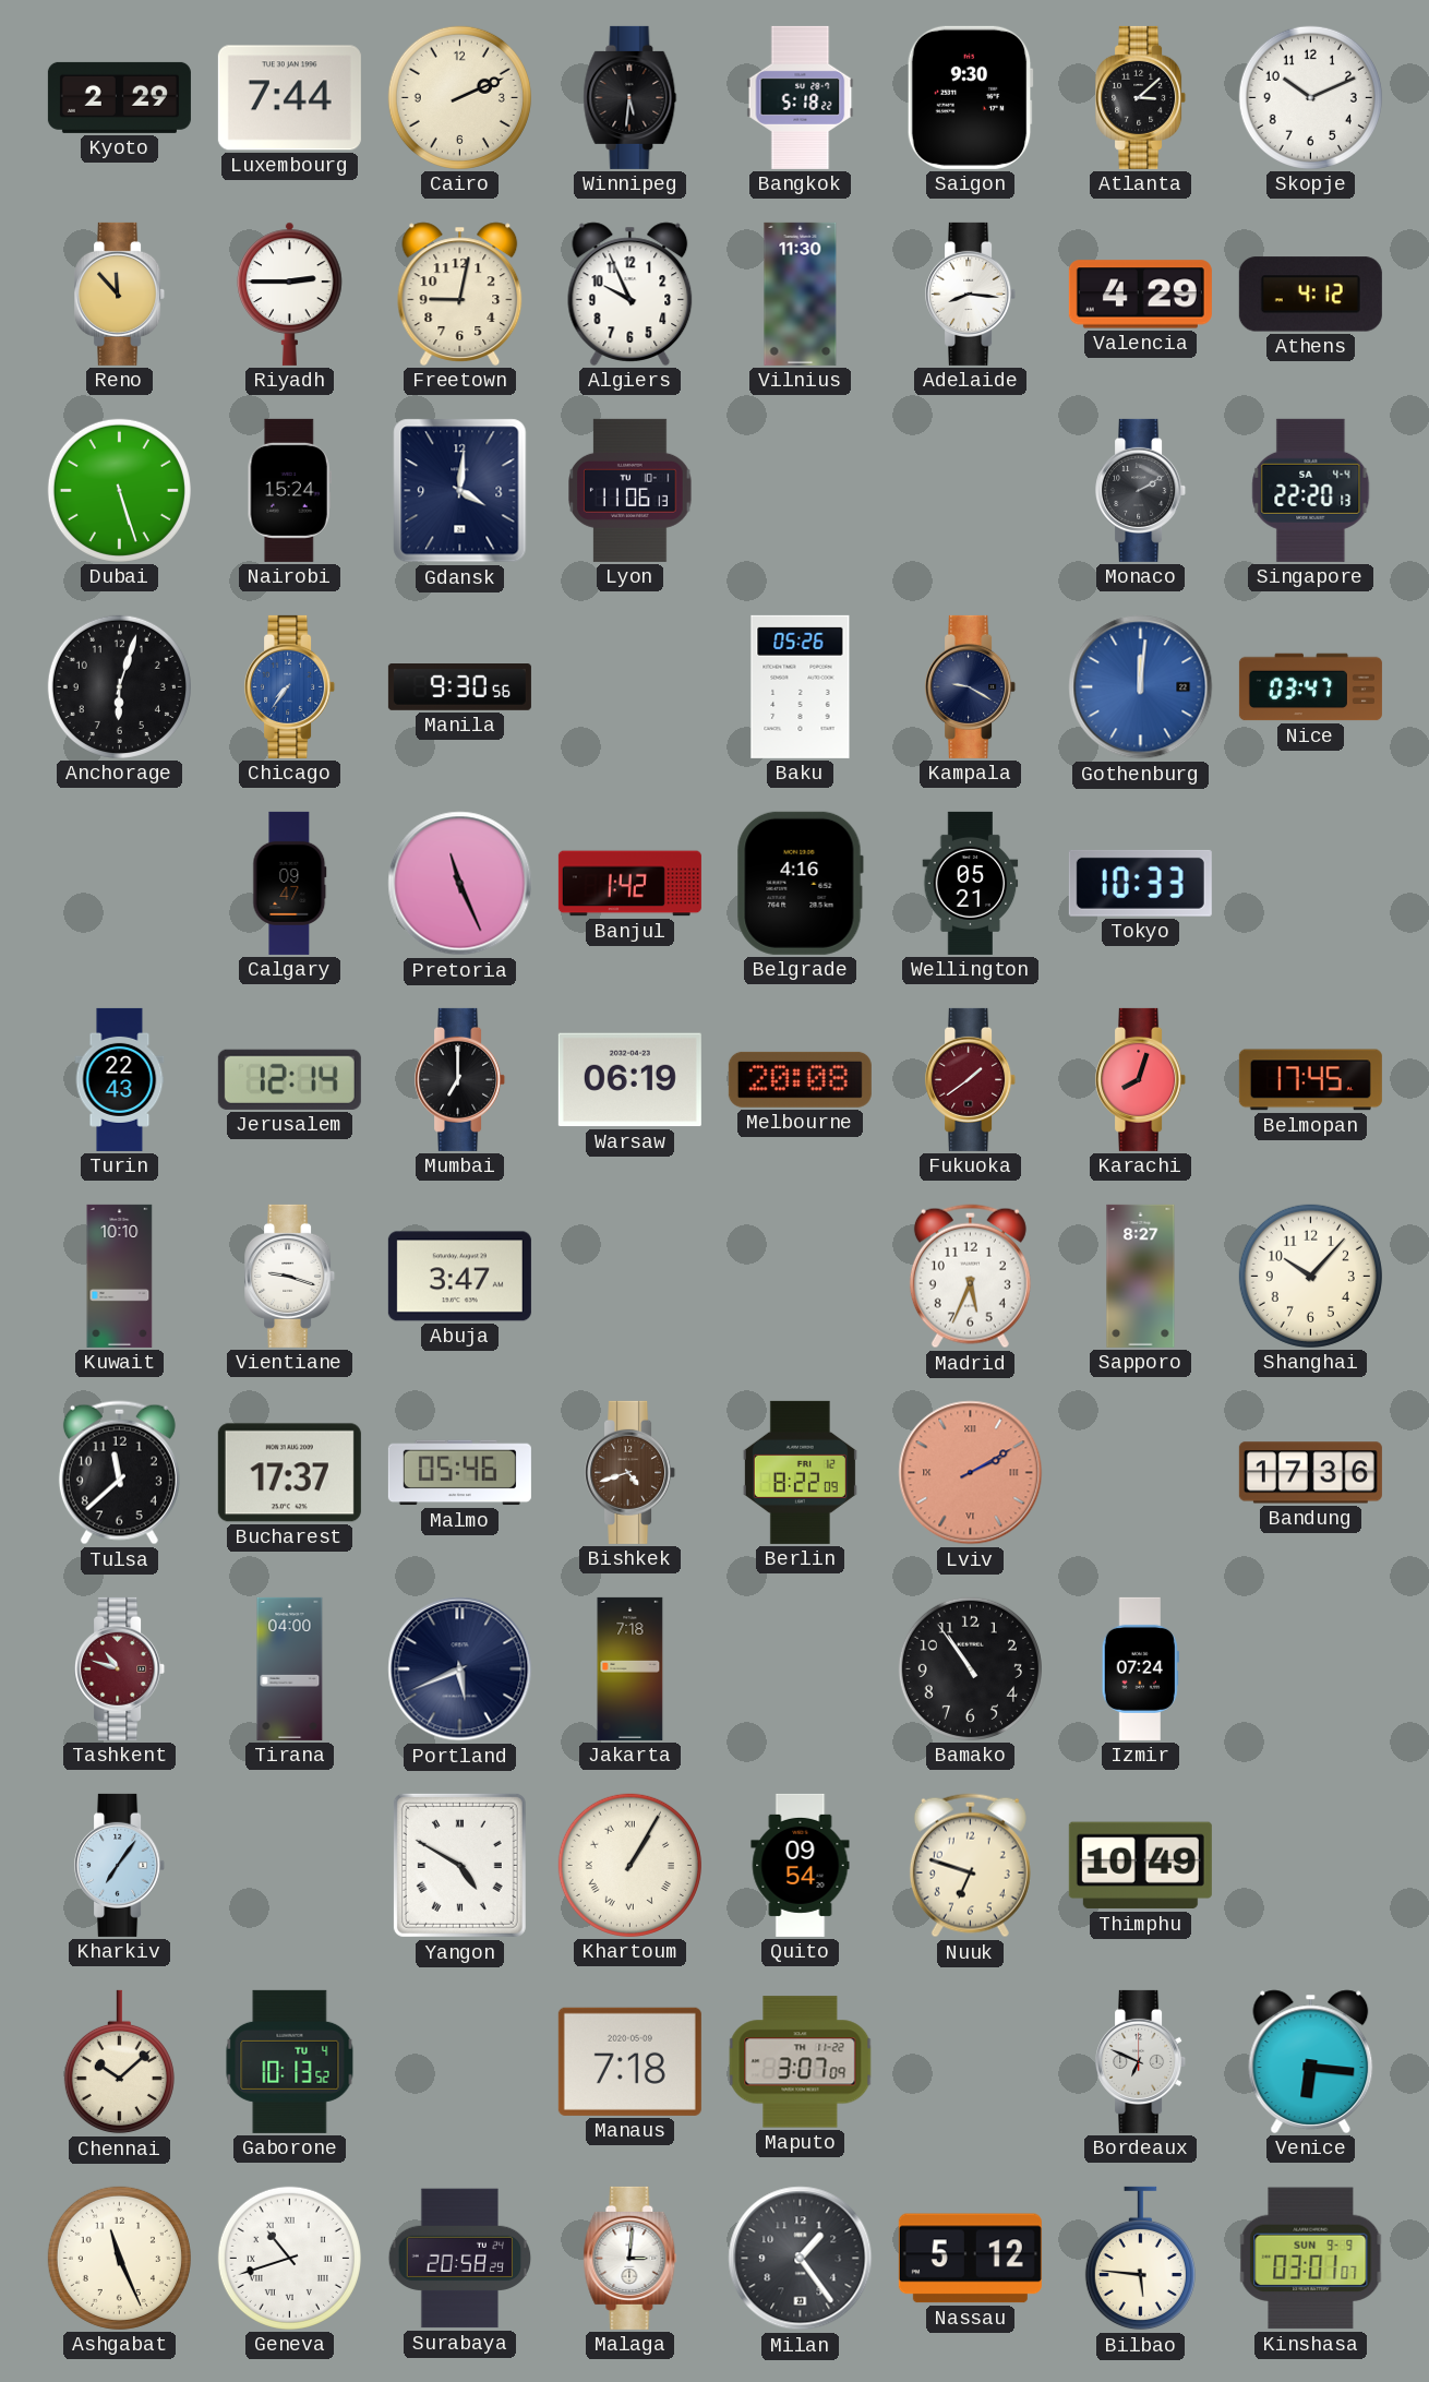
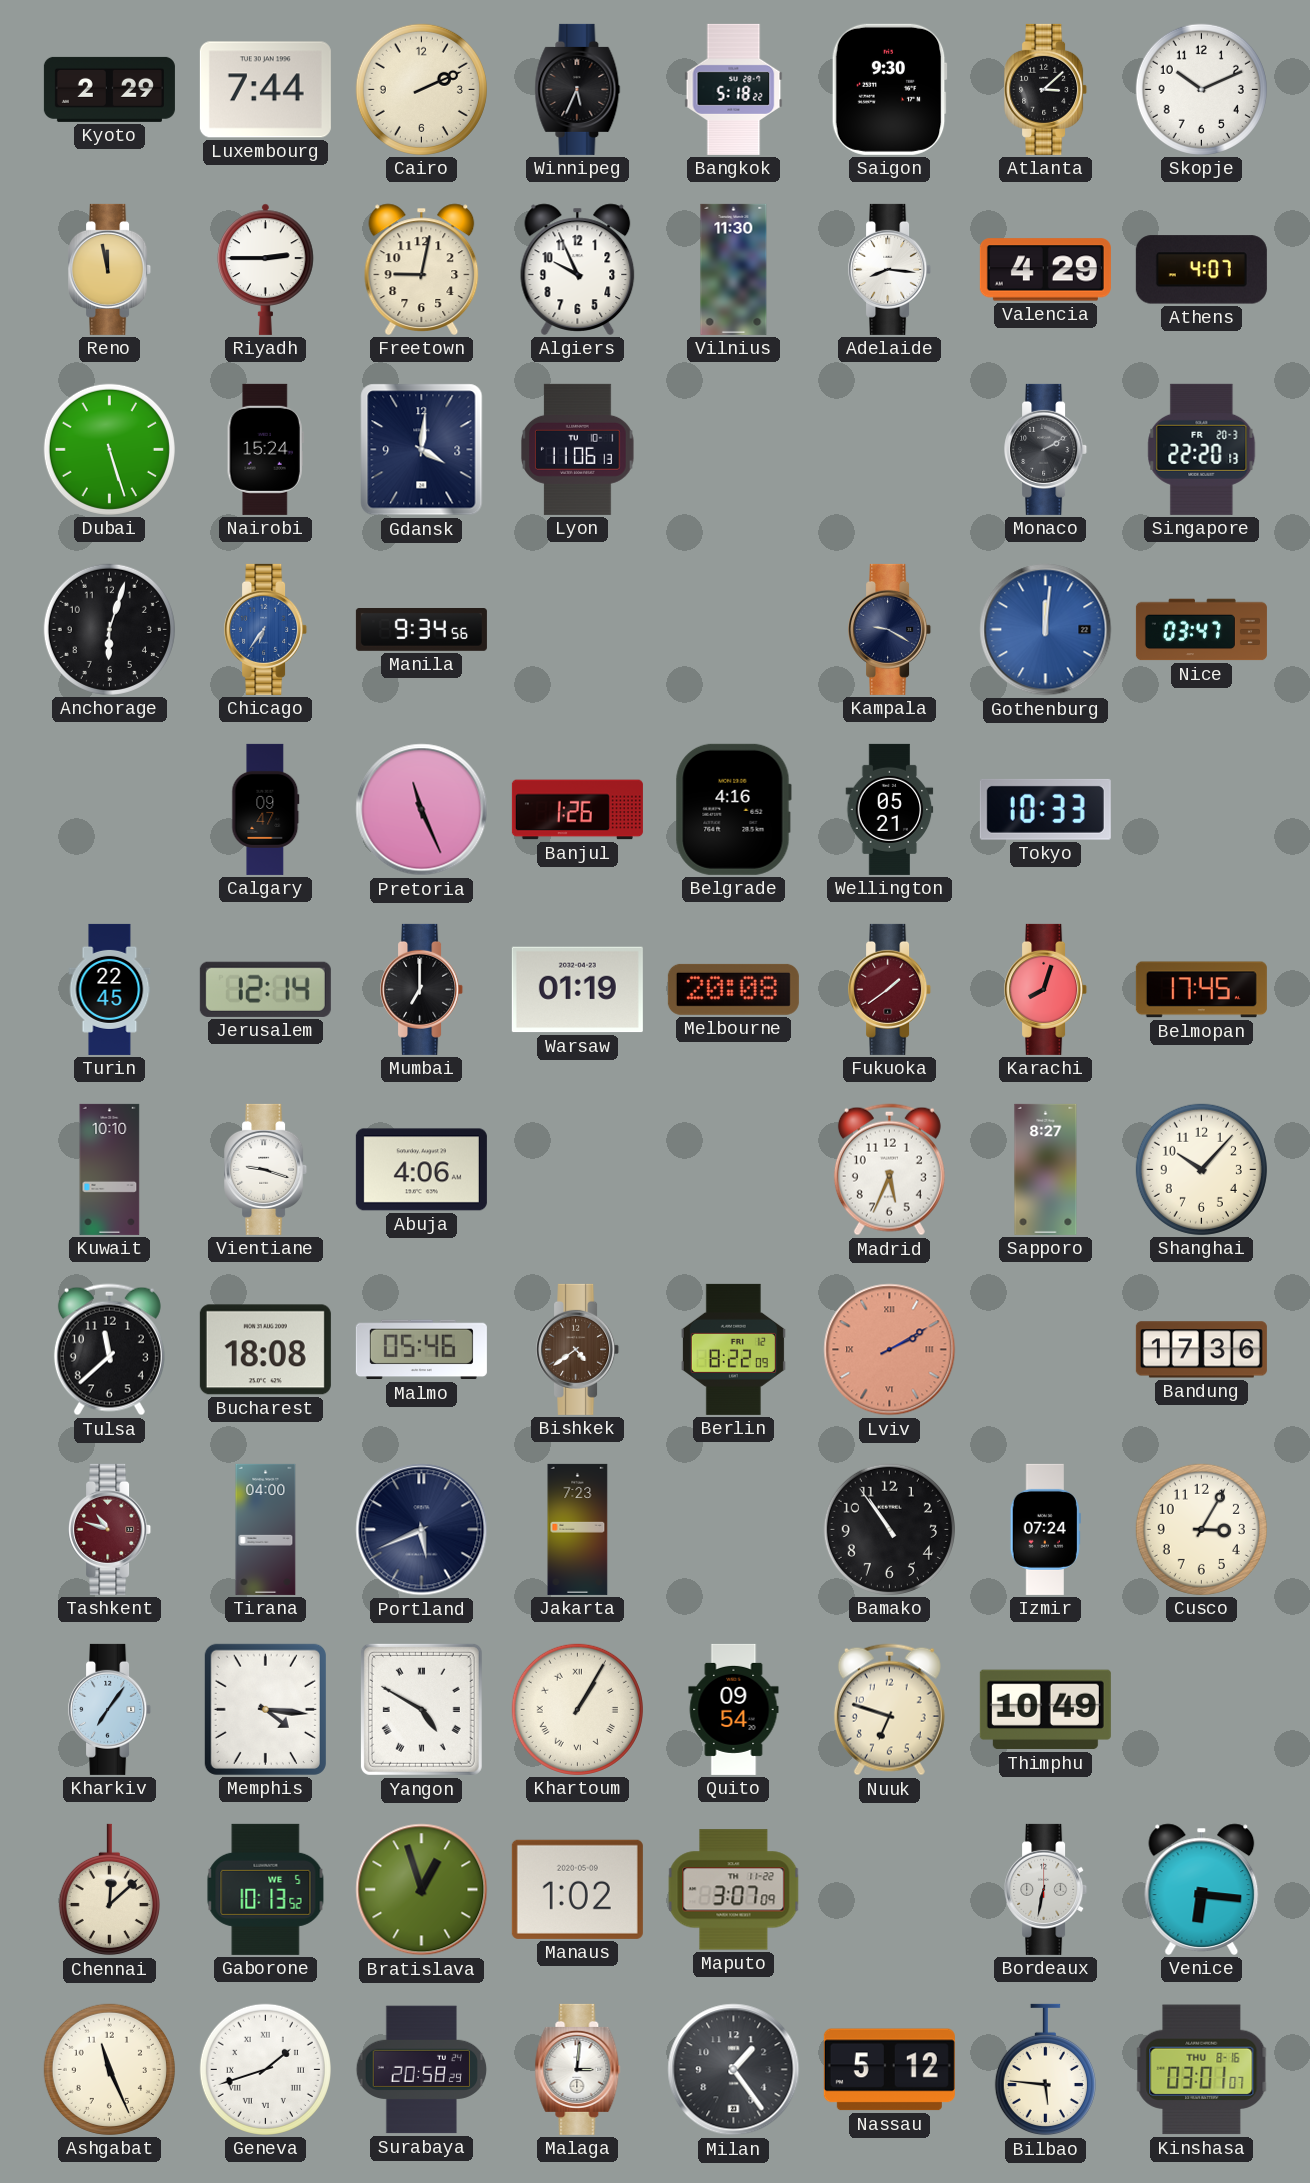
Winnipeg: 5:31 -> 5:34
Reno: 11:53 -> 11:58
Athens: 4:12 -> 4:07
Singapore date: SA 4-4 -> FR 20-3
Chicago: 7:36 -> 6:36
Manila: 9:30 -> 9:34
Baku: 05:26 -> none
Banjul: 1:42 -> 1:26
Turin: 22:43 -> 22:45
Warsaw: 06:19 -> 01:19
Abuja: 3:47 -> 4:06
Bucharest: 17:37 -> 18:08
Bishkek: 4:42 -> 4:39
Jakarta: 7:18 -> 7:23
Cusco: none -> 3:05
Memphis: none -> 4:16
Chennai: 10:08 -> 12:08
Gaborone date: TU 4 -> WE 5
Bratislava: none -> 12:57
Manaus: 7:18 -> 1:02
Bordeaux: 6:49 -> 6:32
Geneva: 10:42 -> 1:42
Kinshasa date: SUN 9-9 -> THU 8-16
